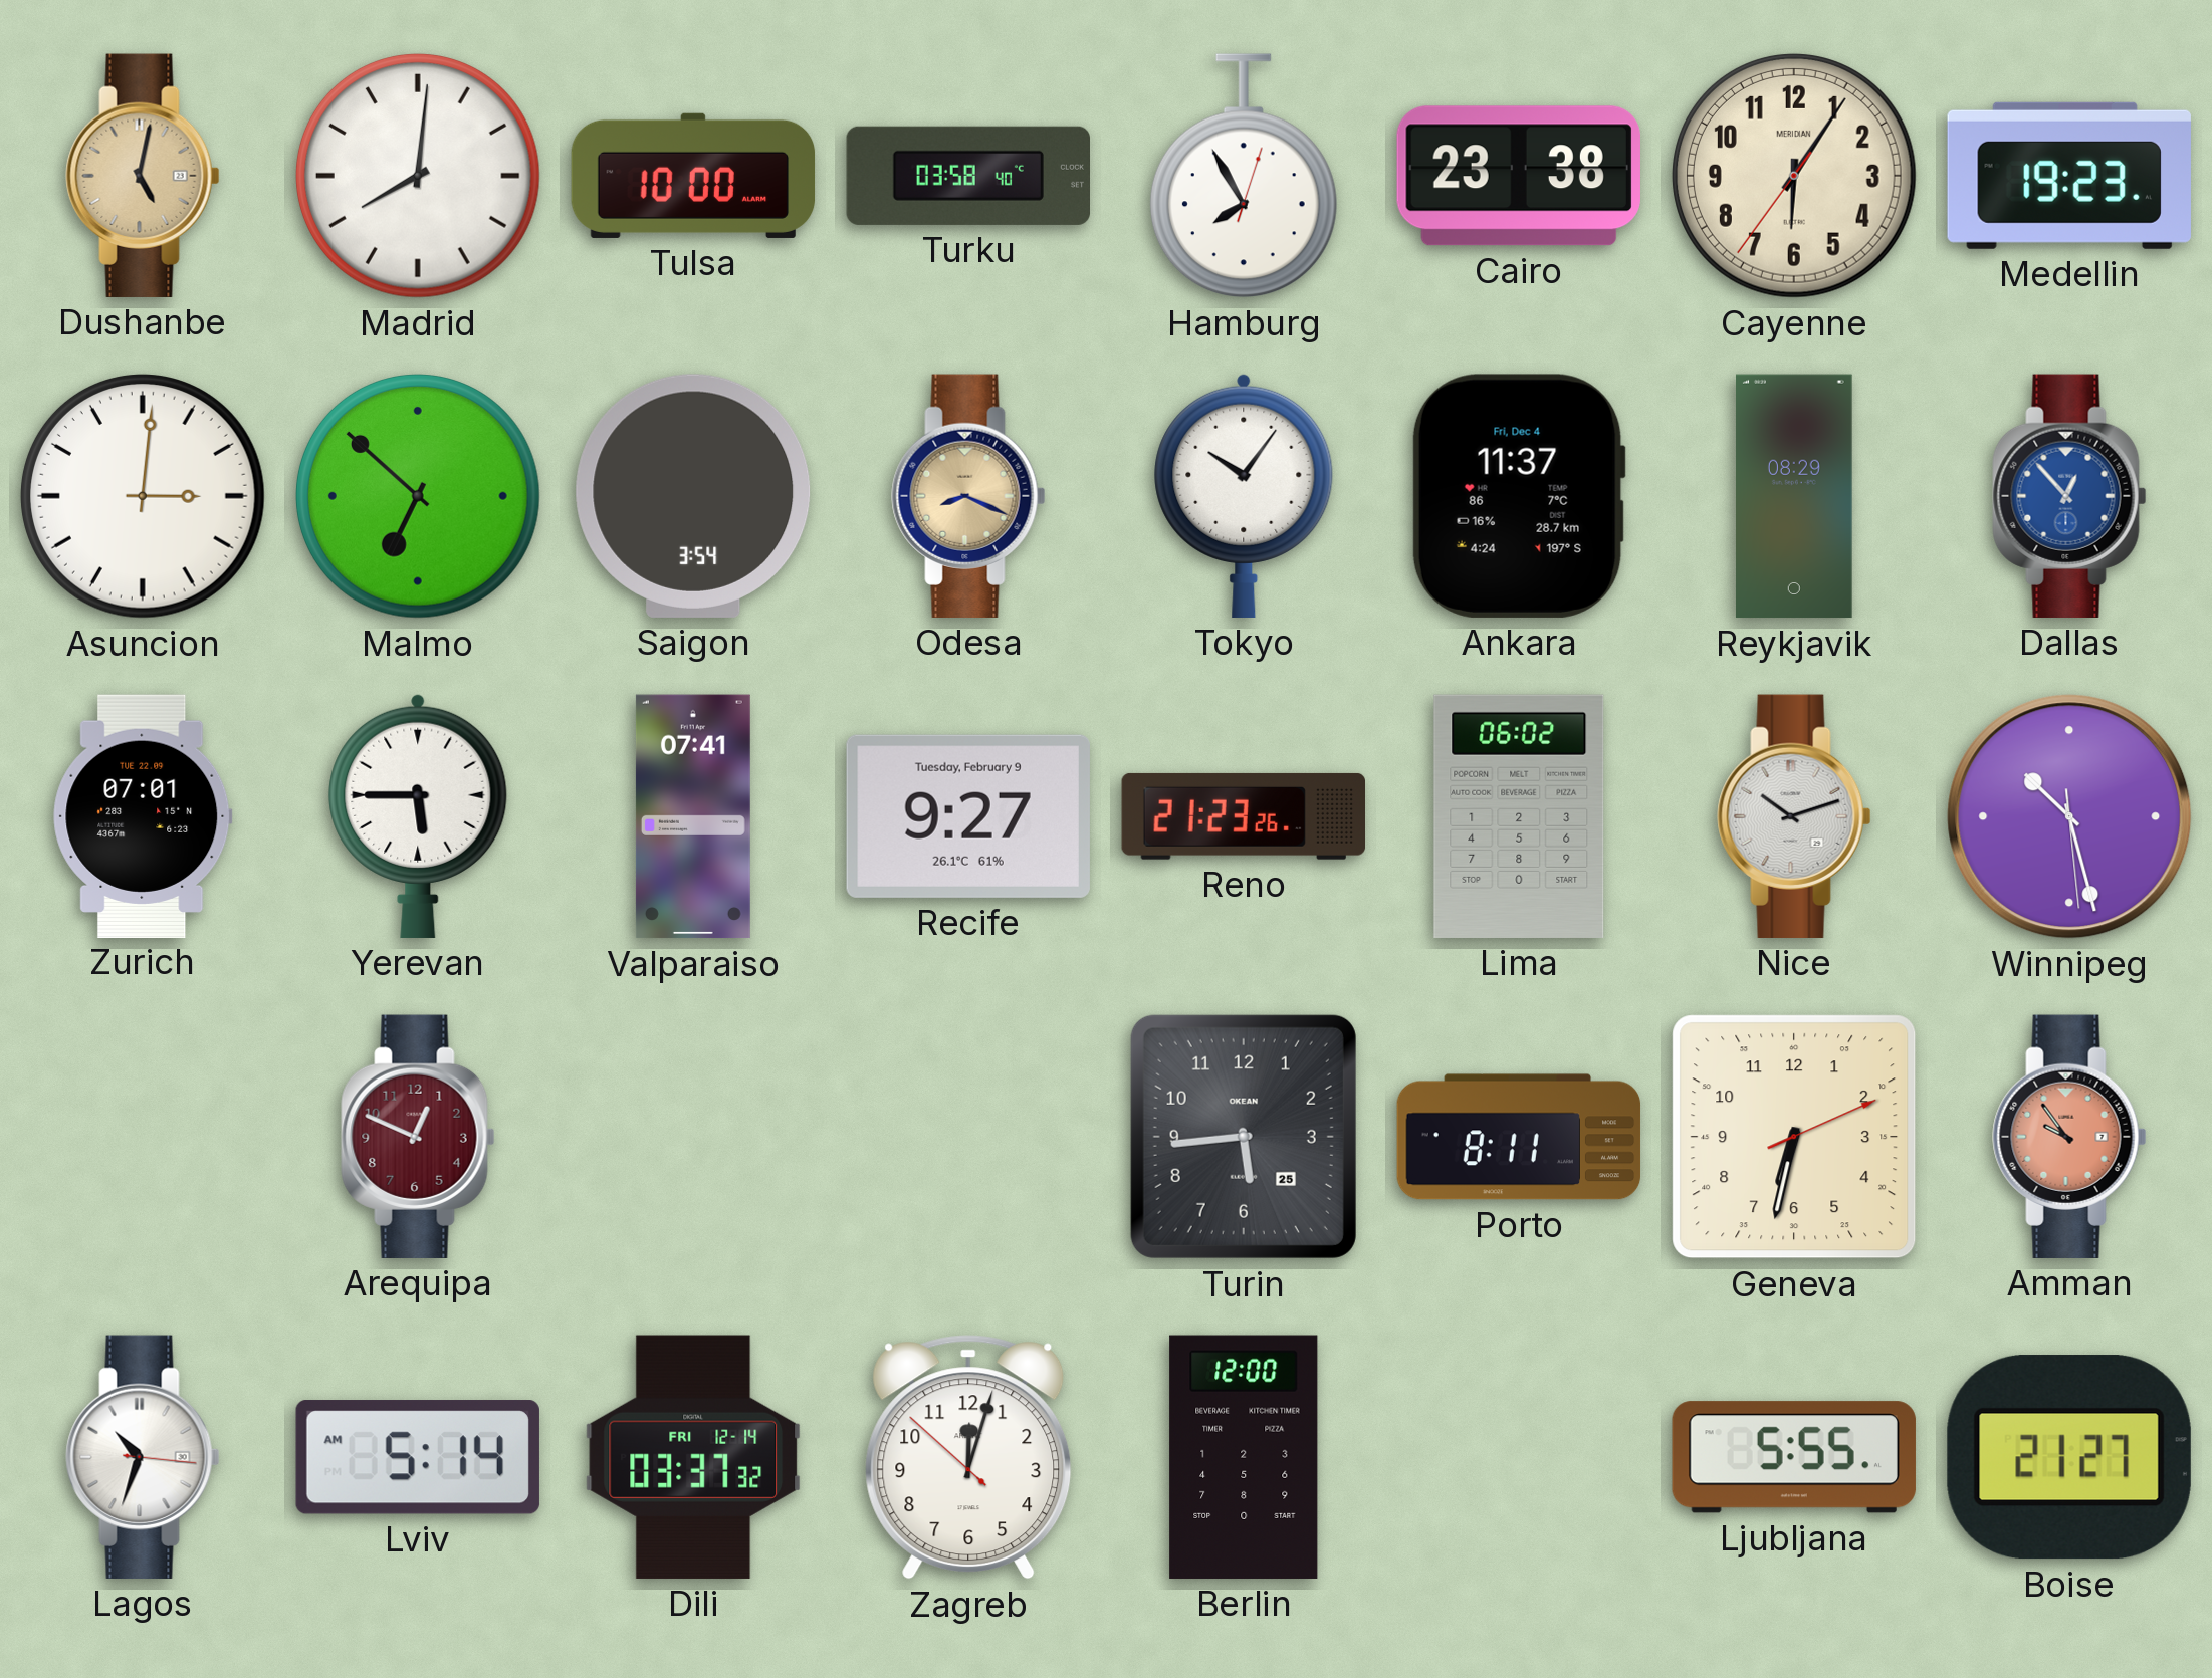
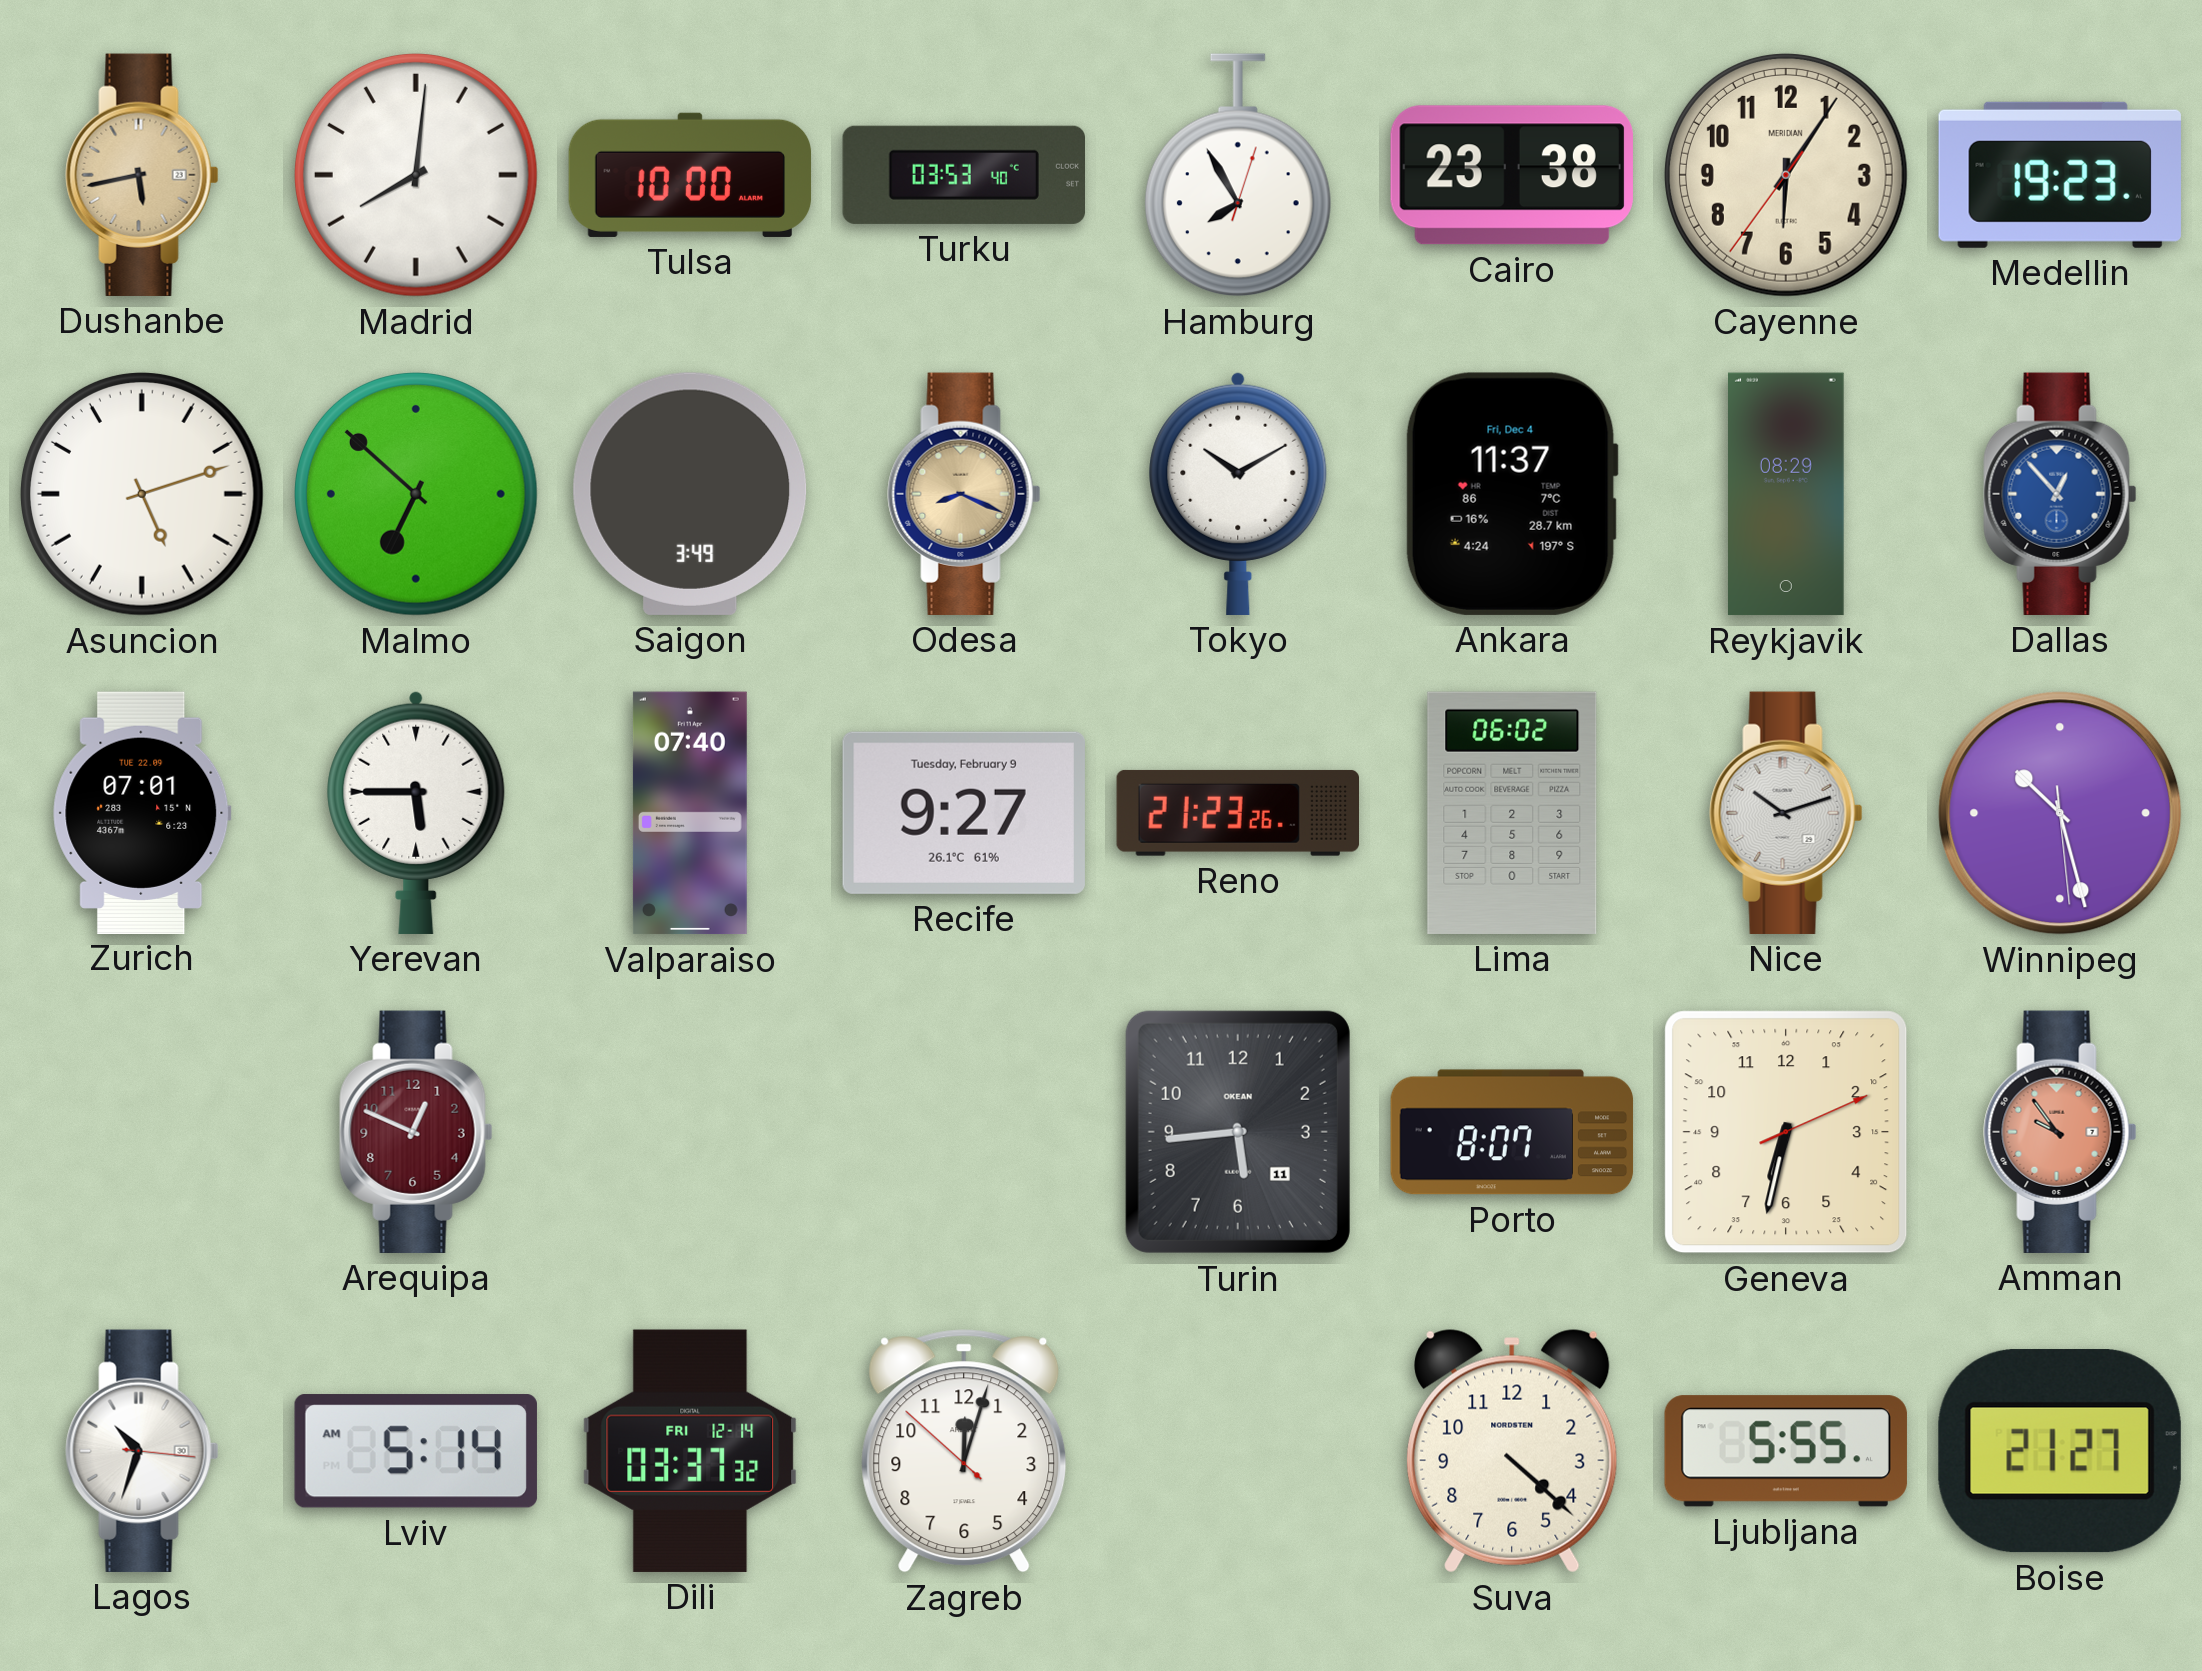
Dushanbe: 5:02 -> 5:43
Turku: 03:58 -> 03:53
Asuncion: 3:01 -> 5:12
Saigon: 3:54 -> 3:49
Tokyo: 10:06 -> 10:10
Valparaiso: 07:41 -> 07:40
Turin date: 25 -> 11
Porto: 8:11 -> 8:07
Berlin: 12:00 -> none
Suva: none -> 4:22
